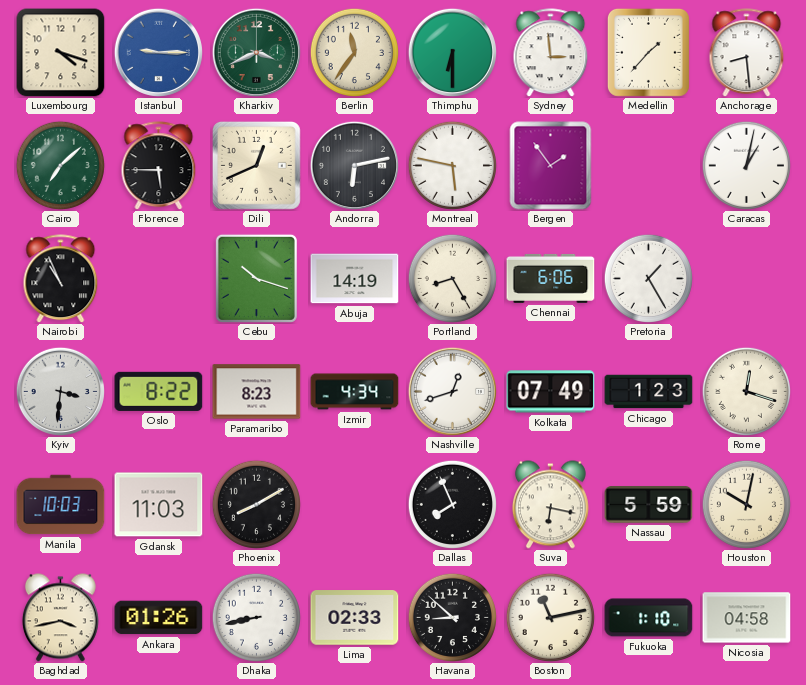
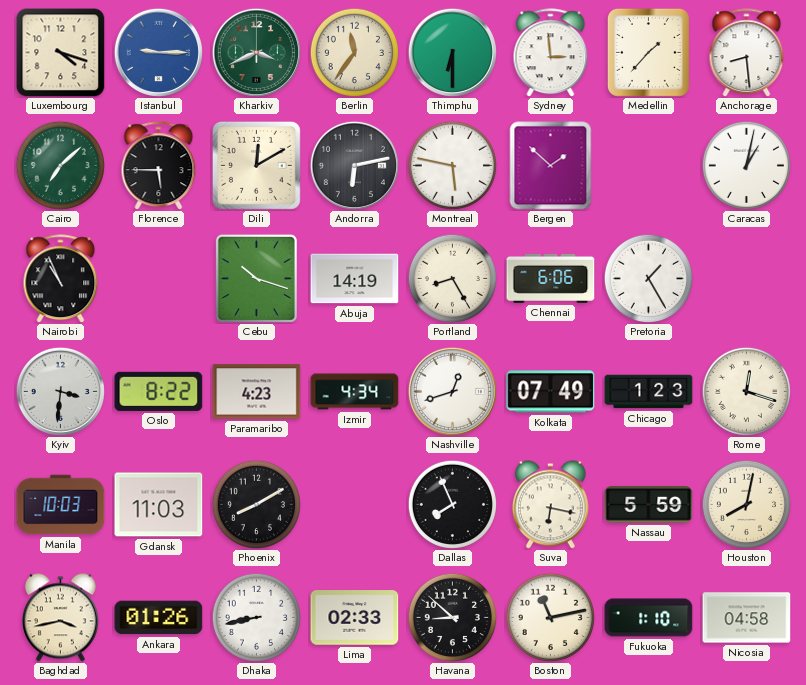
Dili: 12:41 -> 12:10
Bergen: 1:54 -> 1:52
Paramaribo: 8:23 -> 4:23
Houston: 10:02 -> 8:02
